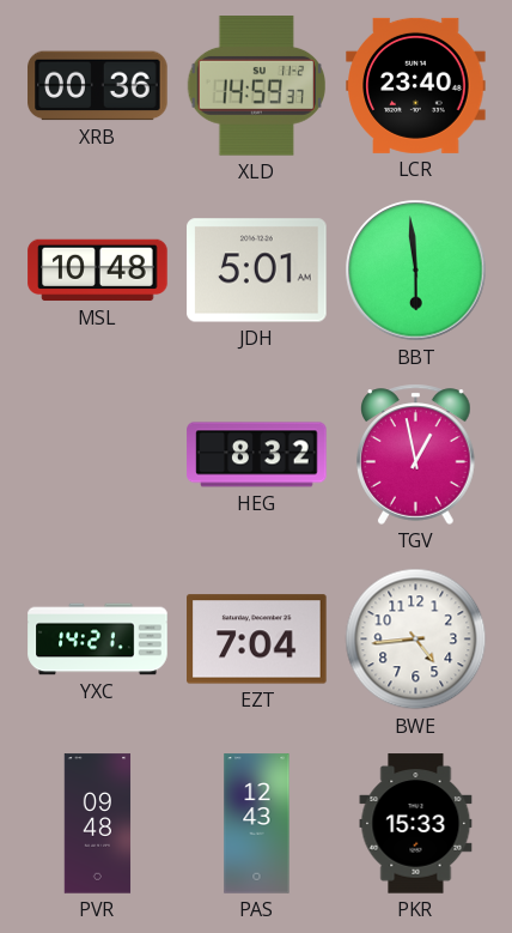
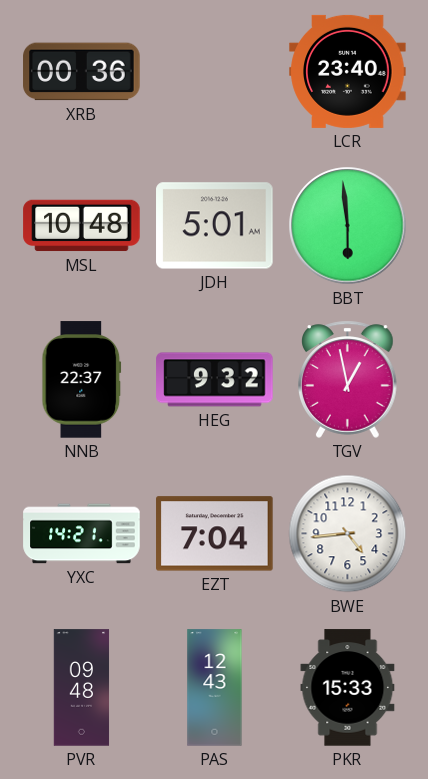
XLD: 14:59 -> none
NNB: none -> 22:37
HEG: 8:32 -> 9:32
